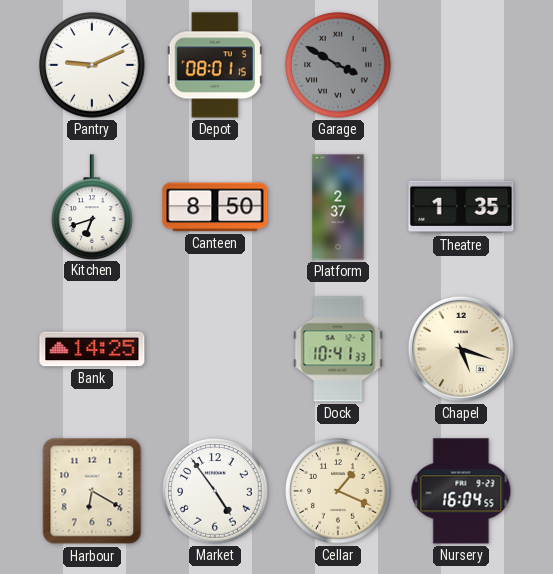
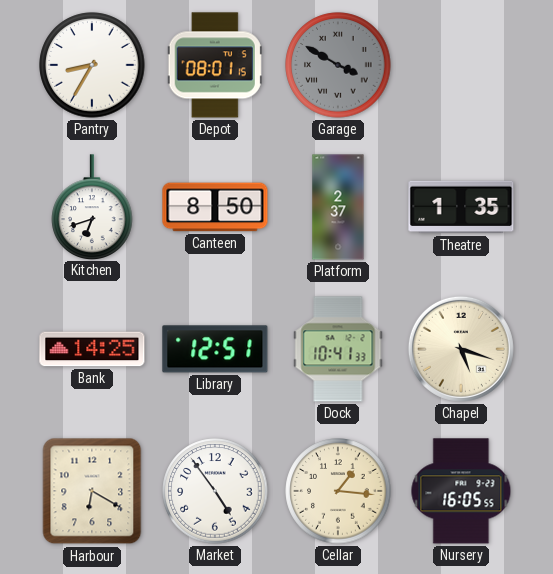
Pantry: 9:11 -> 8:35
Library: none -> 12:51
Cellar: 1:19 -> 1:16
Nursery: 16:04 -> 16:05
